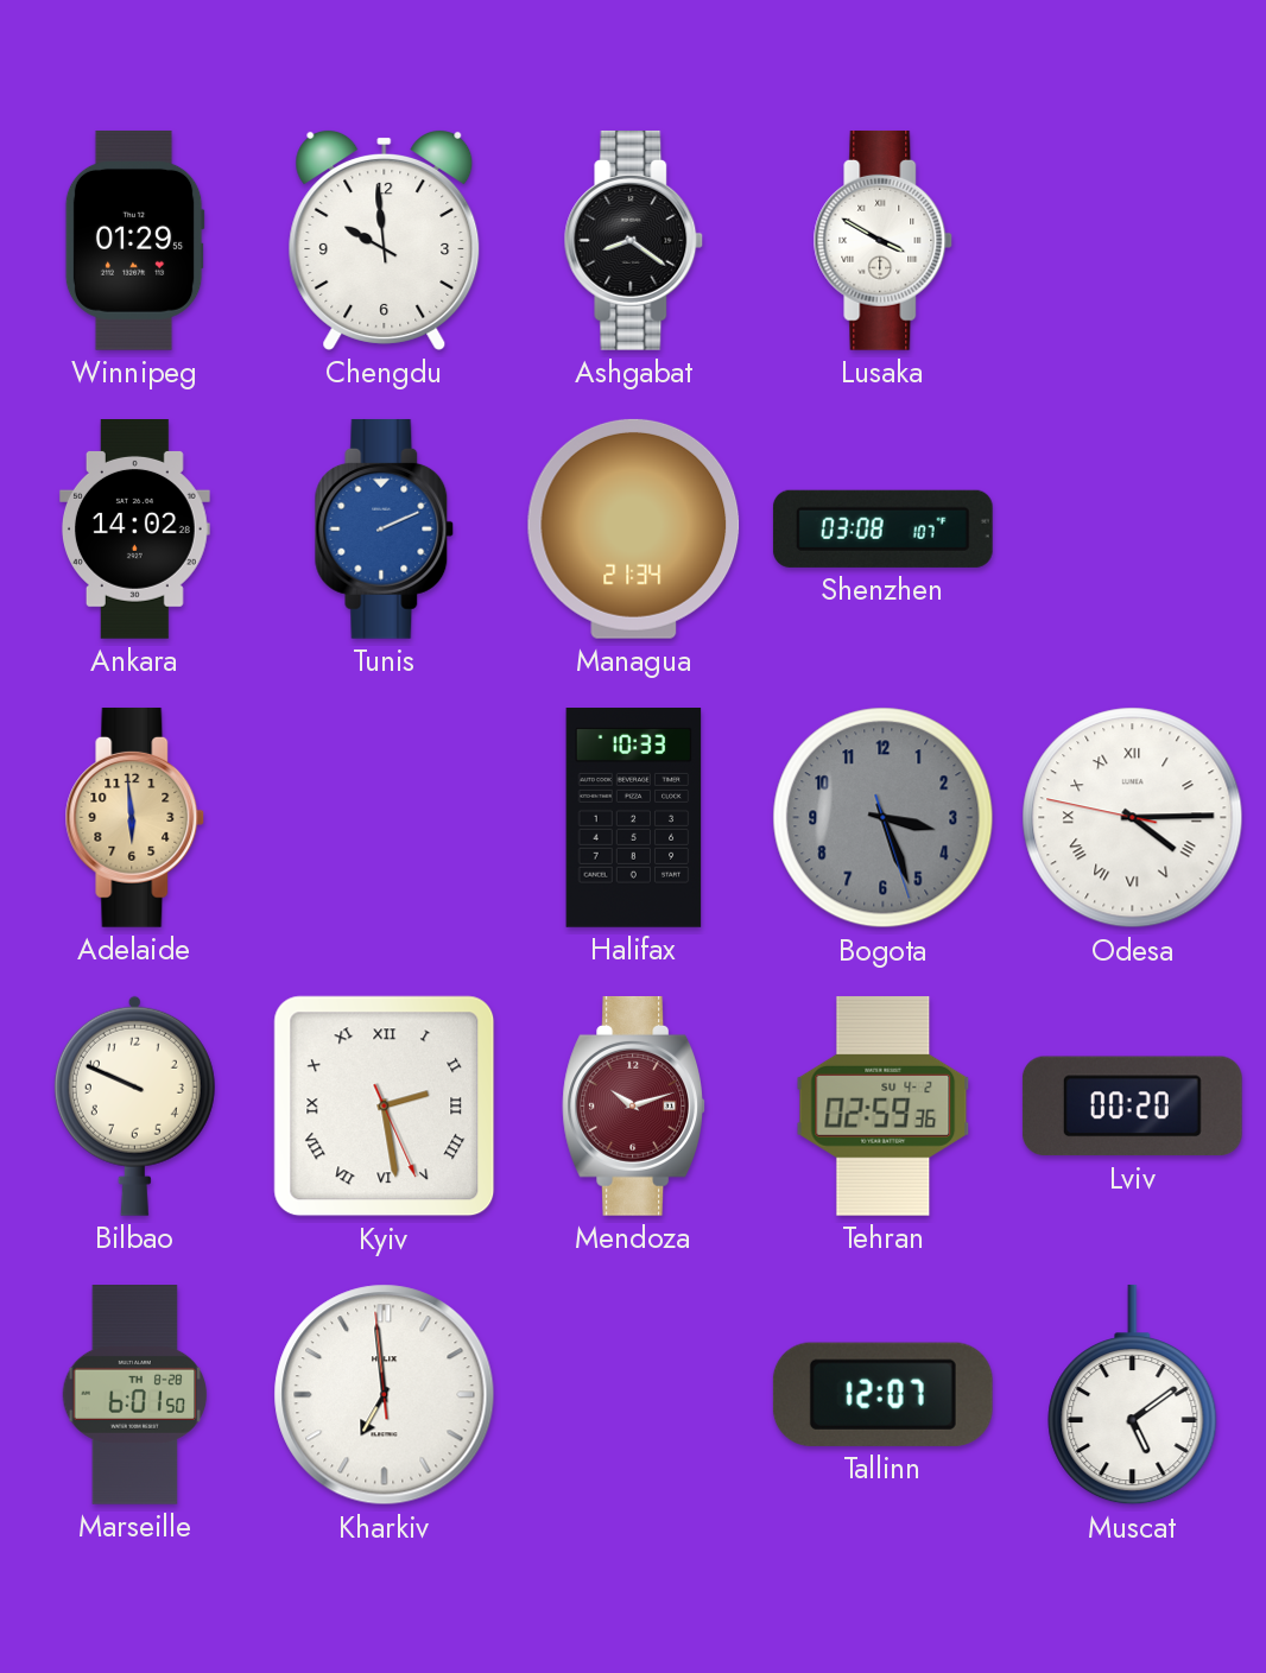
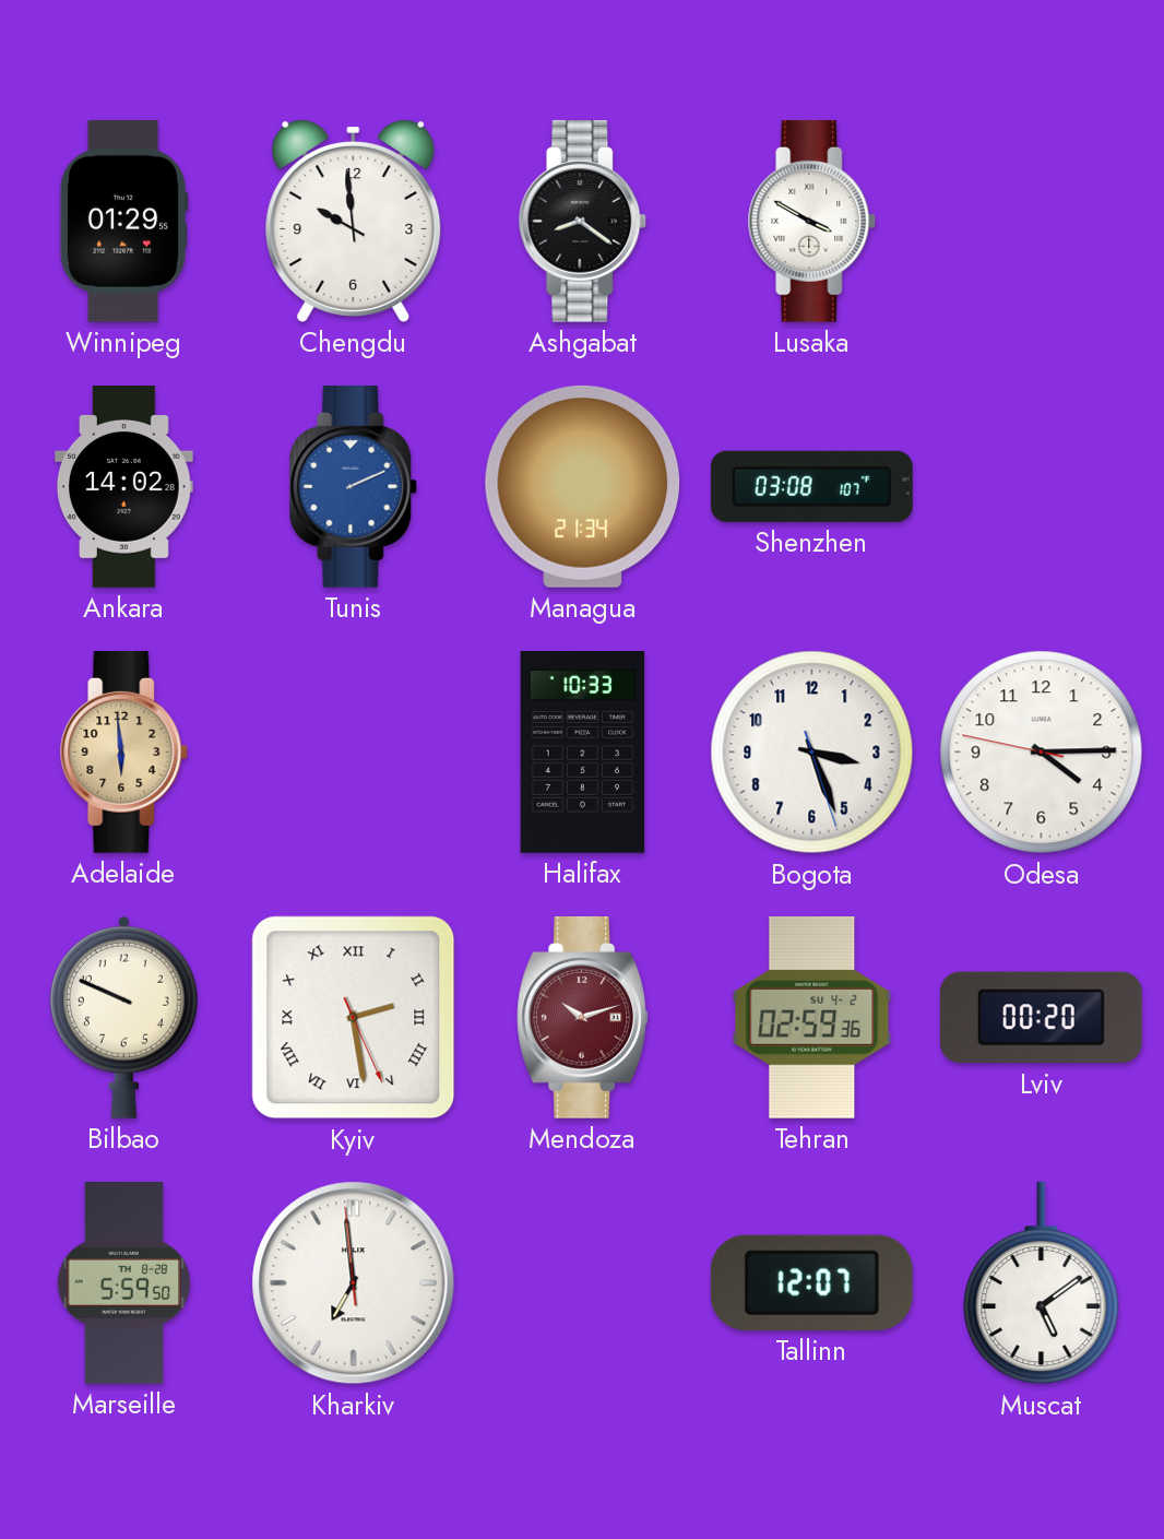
Bogota dial: grey -> white
Odesa numerals: Roman -> Arabic
Marseille: 6:01 -> 5:59
